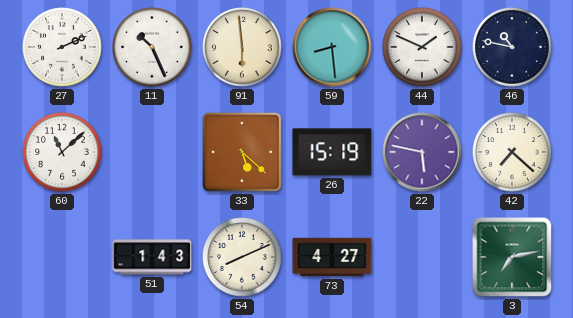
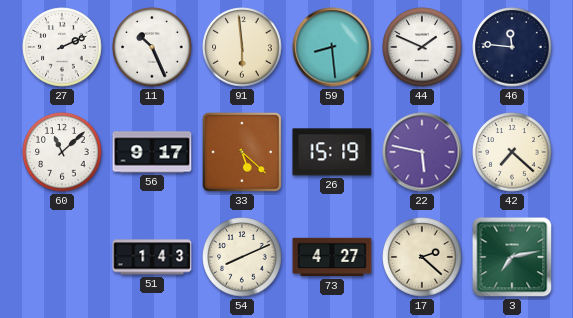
46: 10:47 -> 11:46
56: none -> 9:17
17: none -> 2:22
